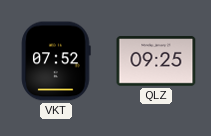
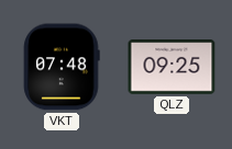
VKT: 07:52 -> 07:48
